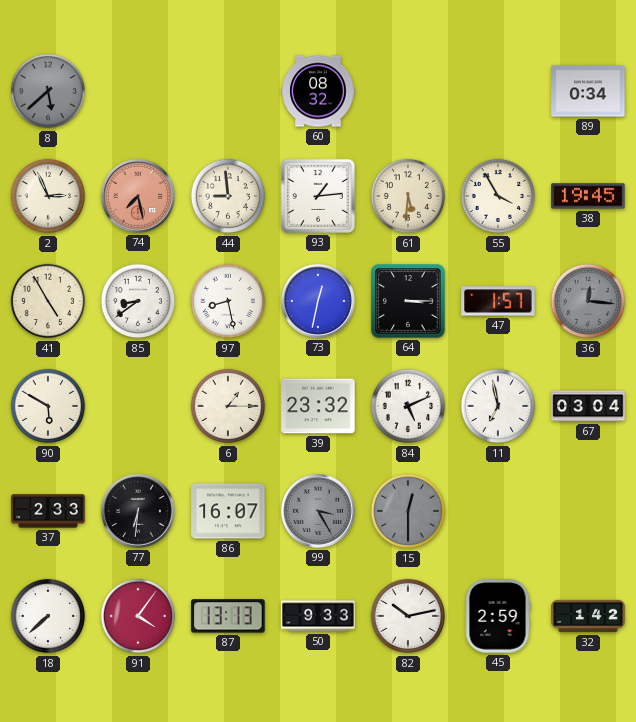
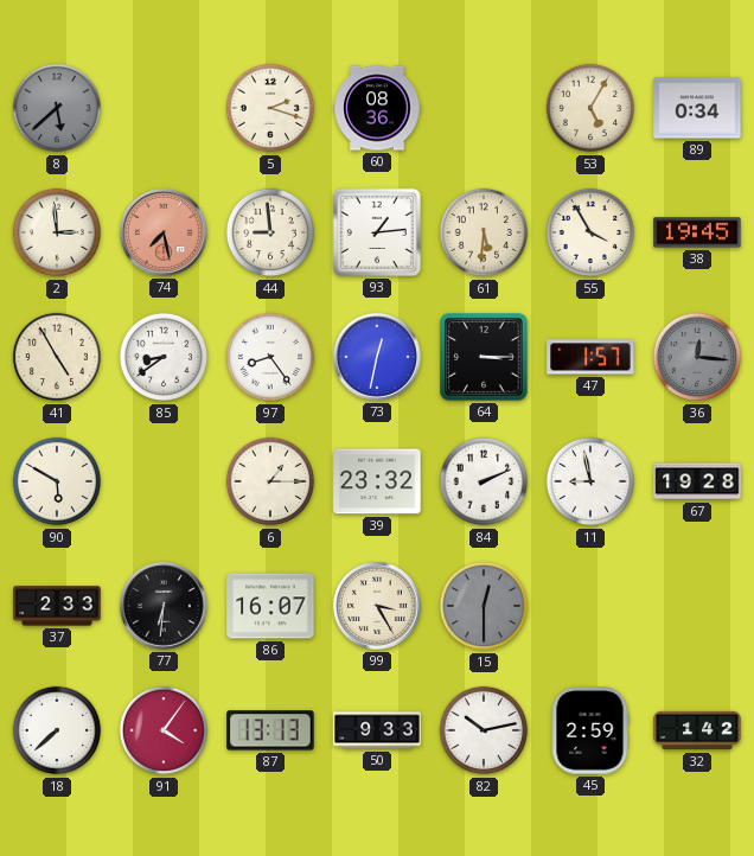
5: none -> 2:18
60: 08:32 -> 08:36
53: none -> 5:05
2: 2:56 -> 2:59
97: 8:28 -> 8:24
84: 5:11 -> 2:11
11: 6:58 -> 8:58
67: 03:04 -> 19:28
99 dial: grey -> cream
